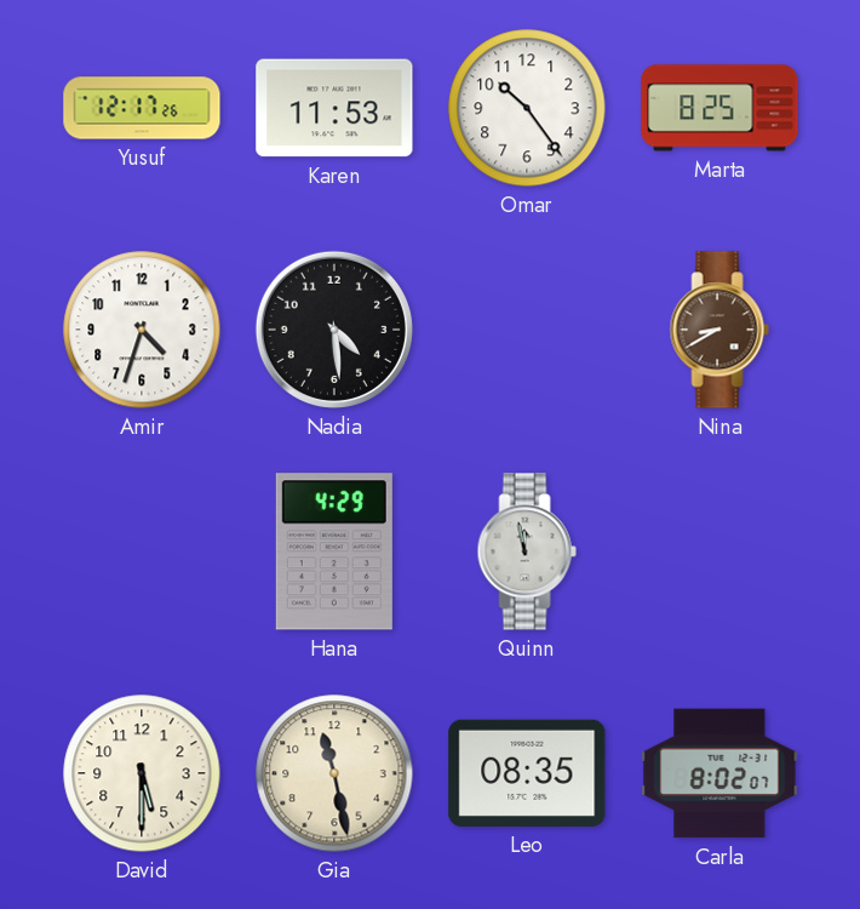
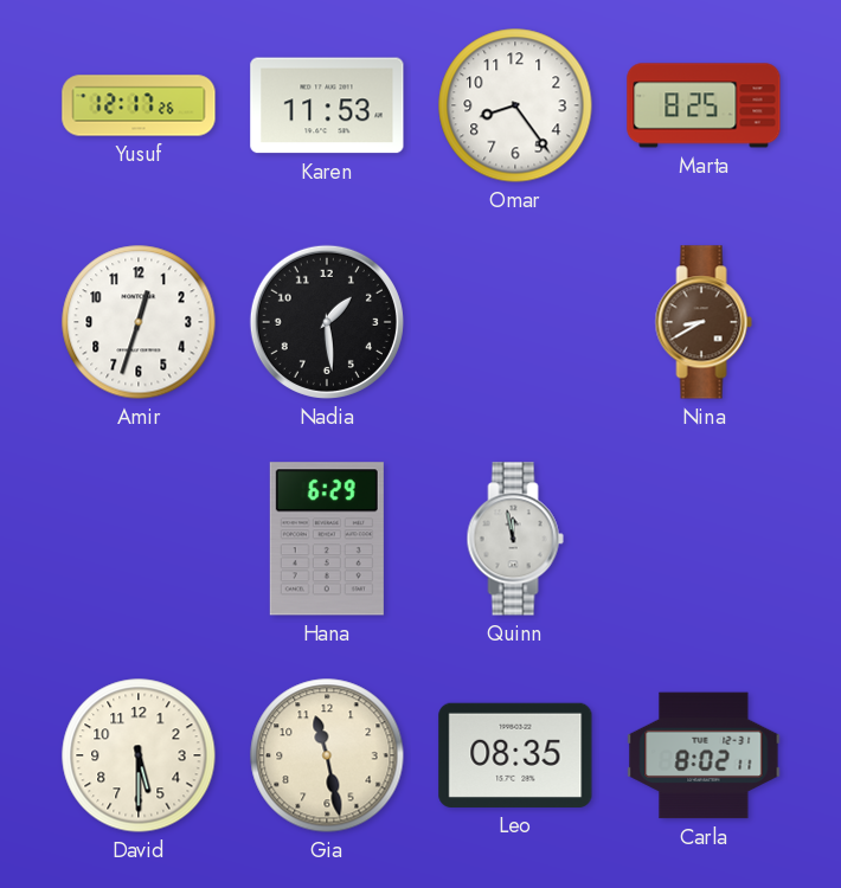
Omar: 10:24 -> 8:24
Amir: 4:33 -> 12:33
Nadia: 4:29 -> 1:29
Hana: 4:29 -> 6:29
Carla: 8:02:07 -> 8:02:11
